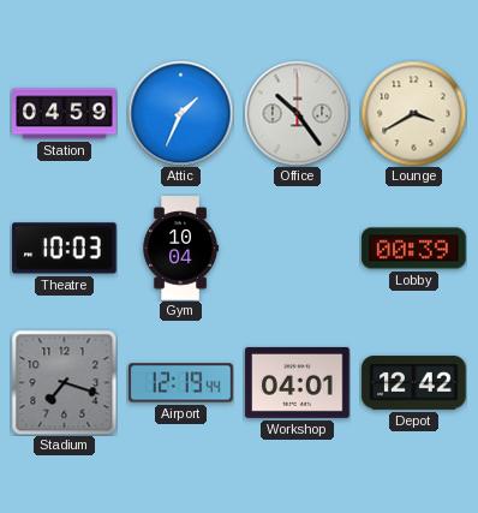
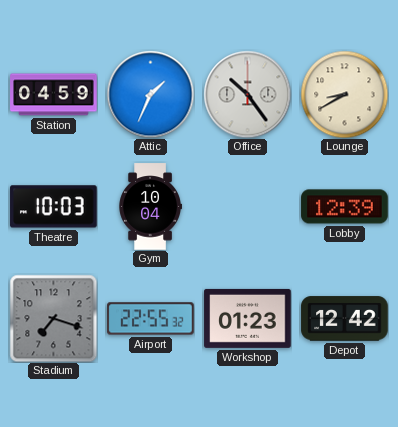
Lounge: 3:40 -> 8:40
Lobby: 00:39 -> 12:39
Airport: 12:19 -> 22:55
Workshop: 04:01 -> 01:23
